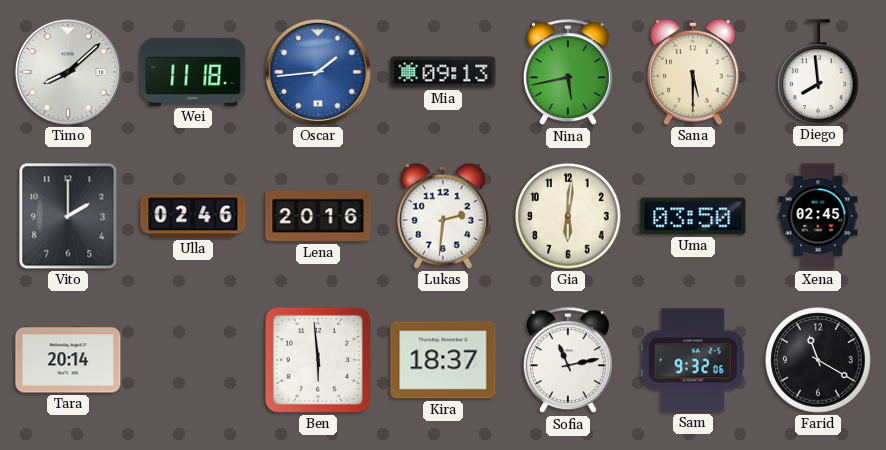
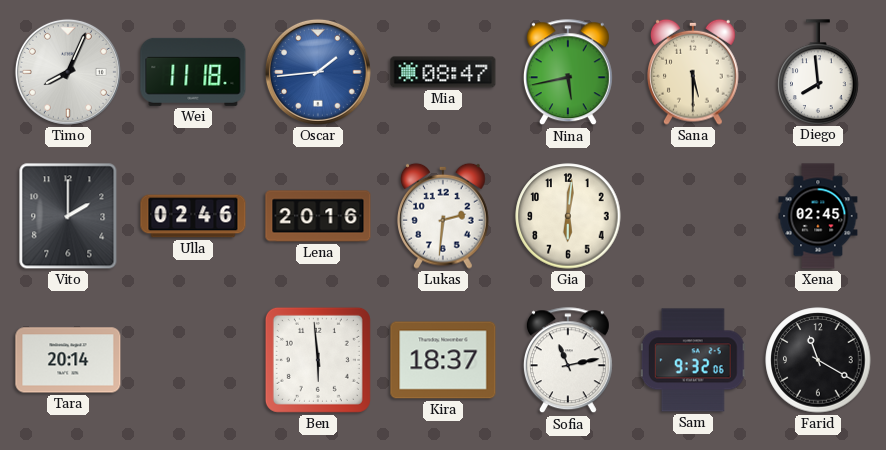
Timo: 8:08 -> 8:04
Mia: 09:13 -> 08:47
Uma: 03:50 -> none
